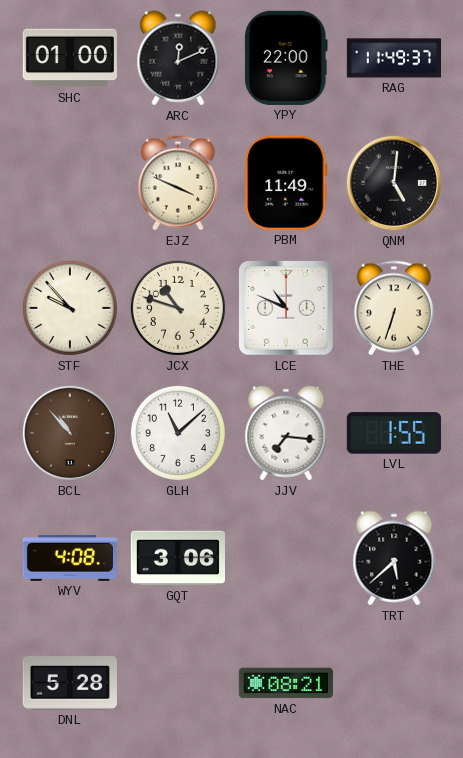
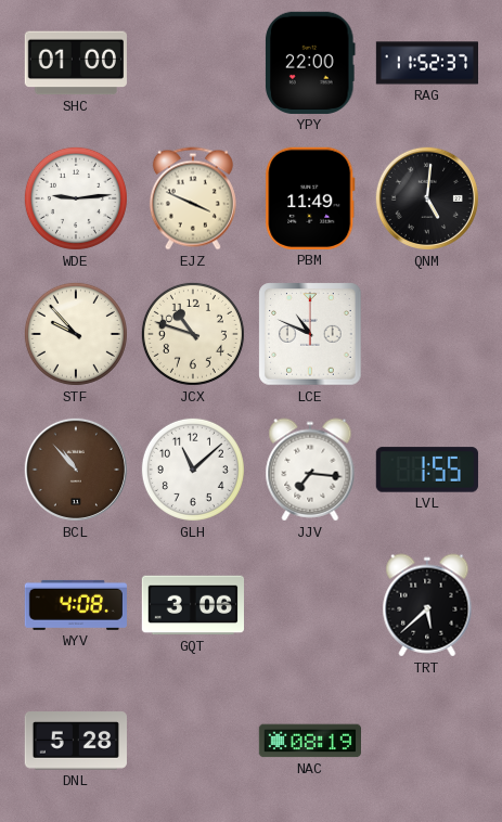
ARC: 12:11 -> none
RAG: 11:49 -> 11:52
WDE: none -> 9:14
THE: 6:33 -> none
NAC: 08:21 -> 08:19
